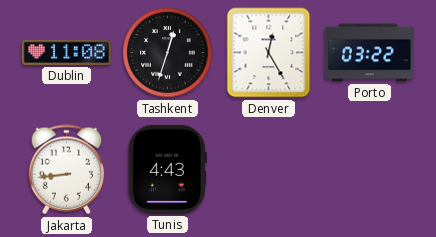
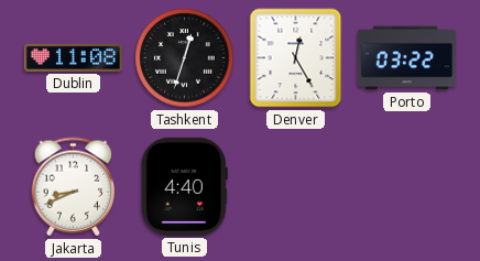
Jakarta: 8:44 -> 8:41
Tunis: 4:43 -> 4:40
